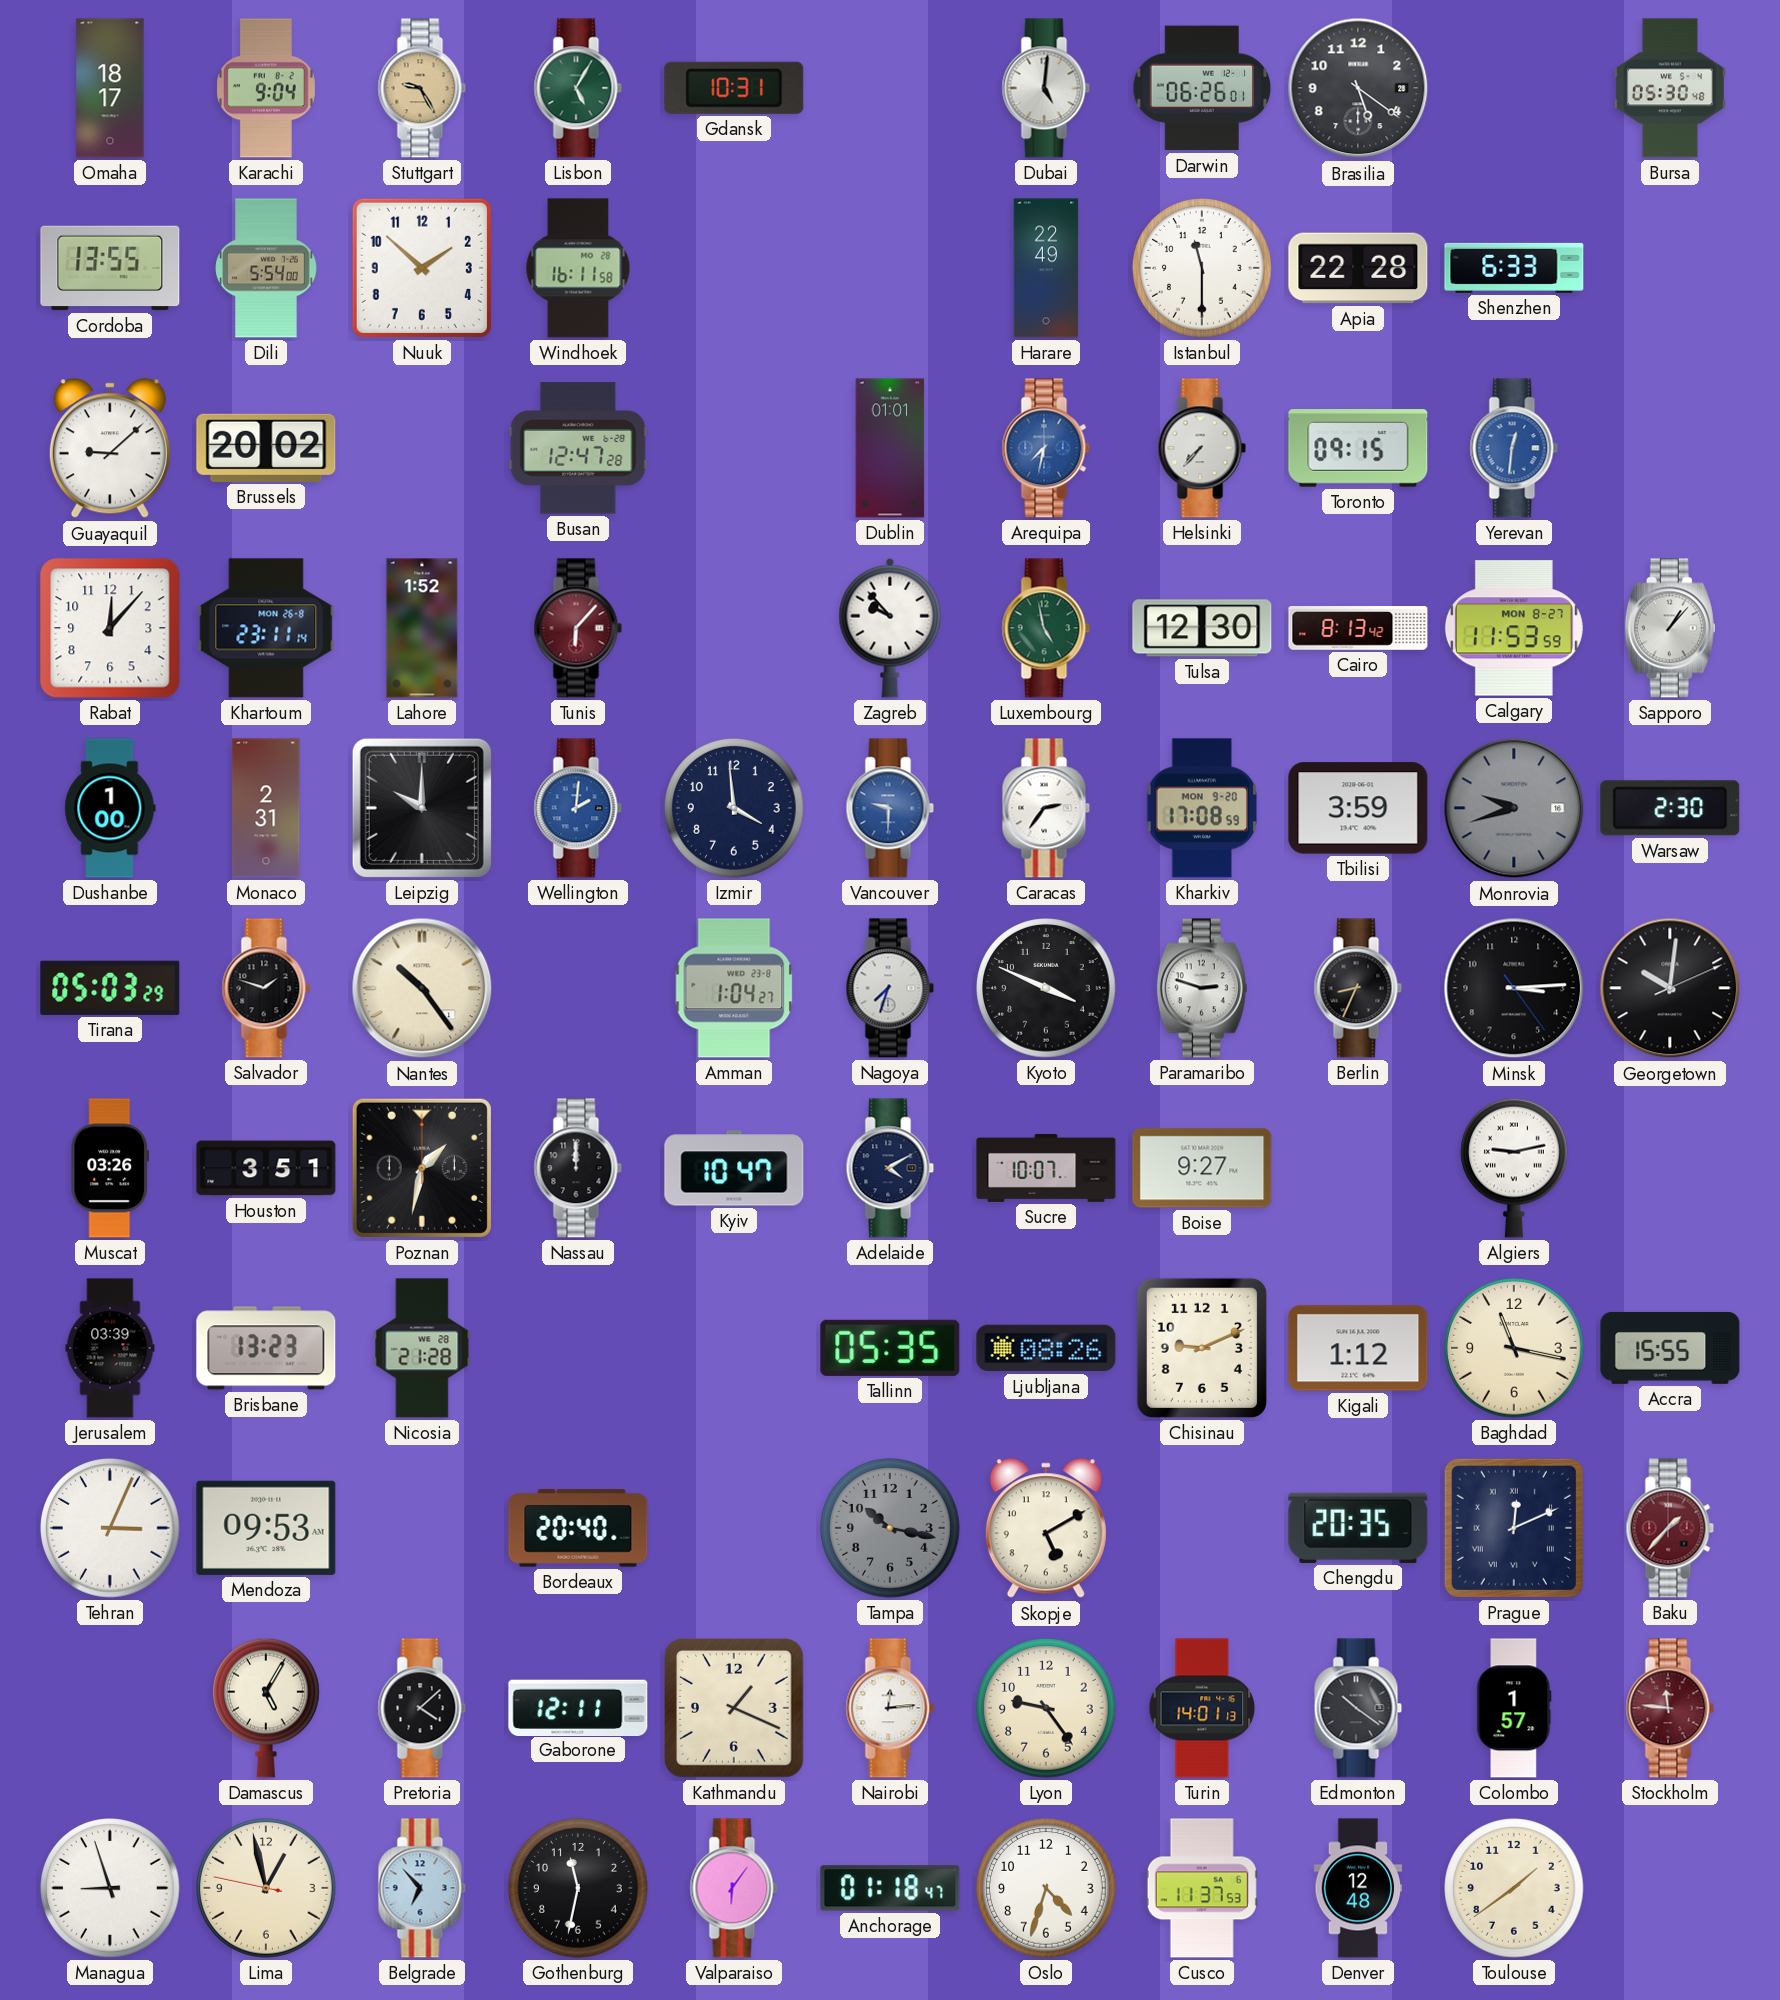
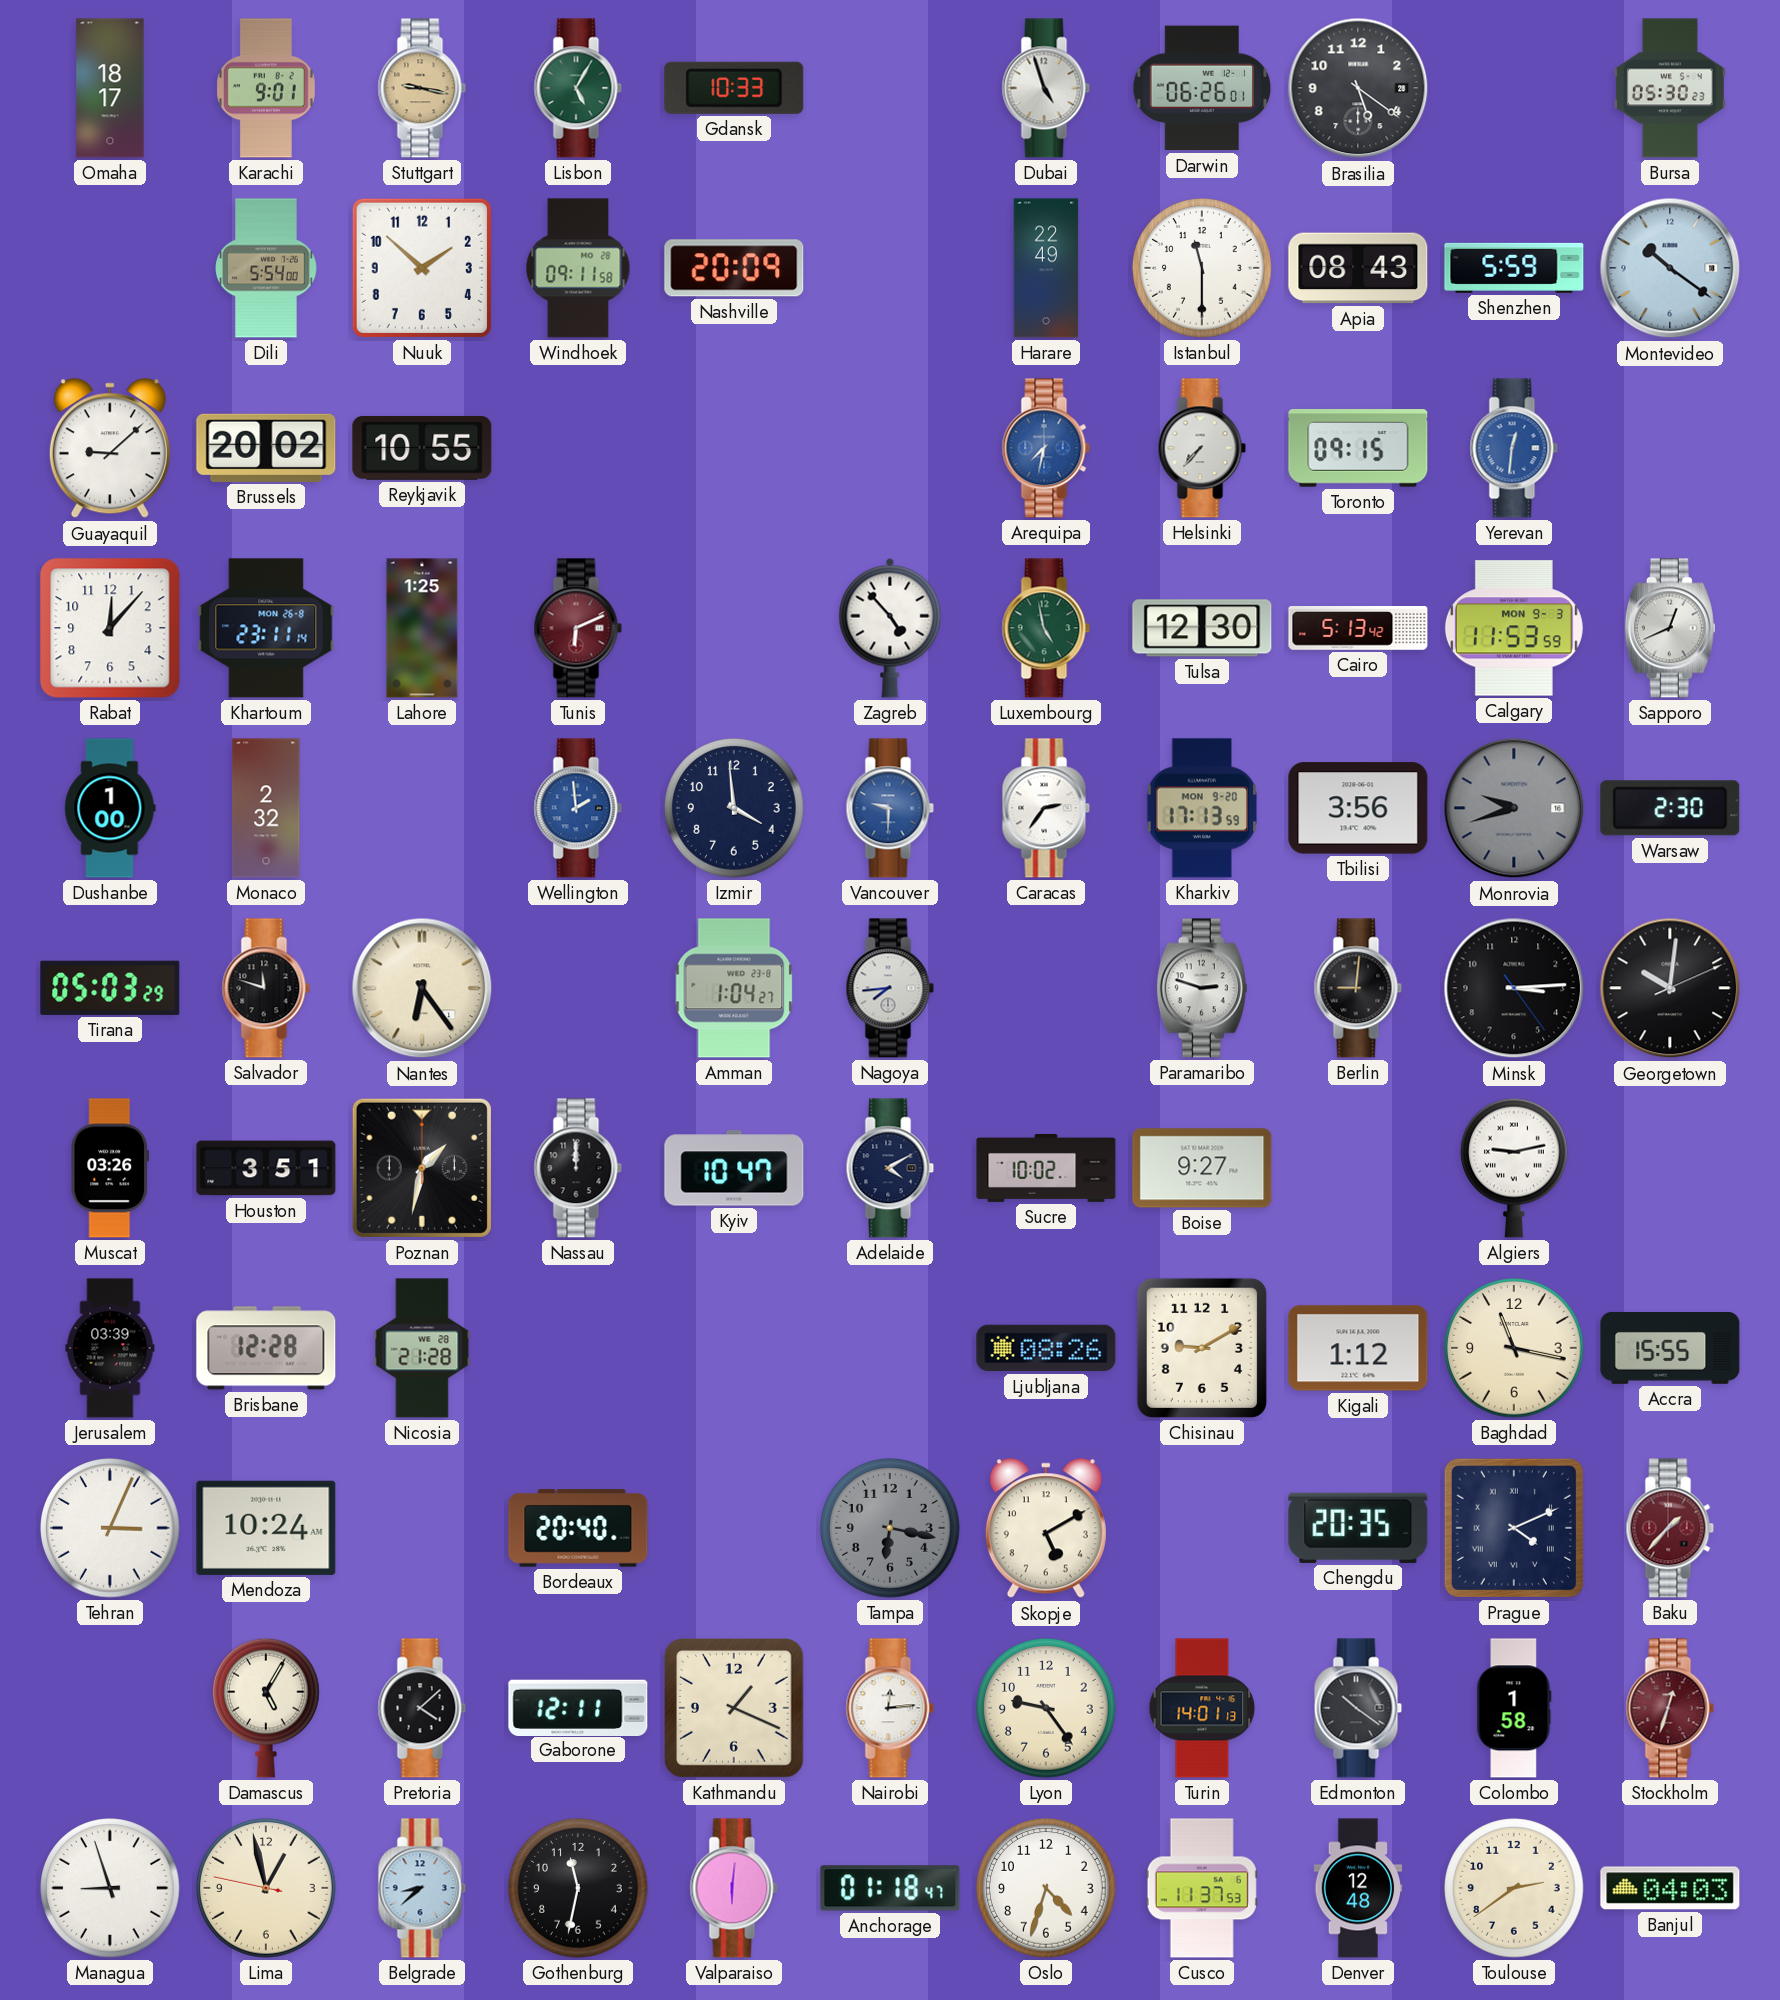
Karachi: 9:04 -> 9:01
Stuttgart: 9:25 -> 9:17
Gdansk: 10:31 -> 10:33
Dubai: 5:01 -> 4:57
Bursa: 05:30:48 -> 05:30:23
Cordoba: 13:55 -> none
Windhoek: 16:11 -> 09:11
Nashville: none -> 20:09
Apia: 22:28 -> 08:43
Shenzhen: 6:33 -> 5:59
Montevideo: none -> 10:21
Reykjavik: none -> 10:55
Busan: 12:47 -> none
Dublin: 01:01 -> none
Lahore: 1:52 -> 1:25
Tunis: 6:07 -> 6:11
Zagreb: 9:53 -> 4:53
Cairo: 8:13 -> 5:13
Calgary date: MON 8-27 -> MON 9-3
Sapporo: 1:07 -> 12:41
Monaco: 2:31 -> 2:32
Leipzig: 10:00 -> none
Wellington: 2:01 -> 1:59
Kharkiv: 17:08 -> 17:13
Tbilisi: 3:59 -> 3:56
Salvador: 1:48 -> 11:48
Nantes: 10:24 -> 6:24
Nagoya: 7:33 -> 7:44
Kyoto: 3:49 -> none
Berlin: 8:34 -> 9:01
Sucre: 10:07 -> 10:02
Brisbane: 13:23 -> 12:28
Tallinn: 05:35 -> none
Chisinau: 9:11 -> 9:10
Mendoza: 09:53 -> 10:24
Tampa: 10:17 -> 6:17
Prague: 12:11 -> 4:11
Colombo: 1:57 -> 1:58
Stockholm: 11:46 -> 12:33
Belgrade: 6:53 -> 8:38
Valparaiso: 6:06 -> 6:01
Toulouse: 1:39 -> 2:39
Banjul: none -> 04:03
